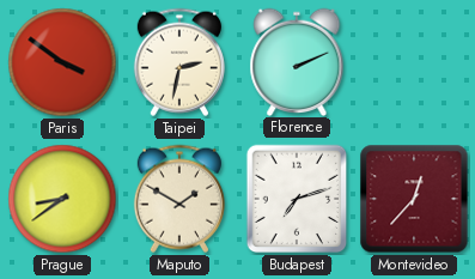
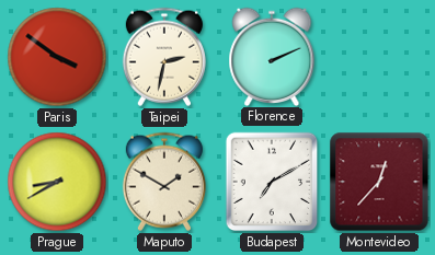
Prague: 8:39 -> 8:40
Budapest: 7:12 -> 7:10
